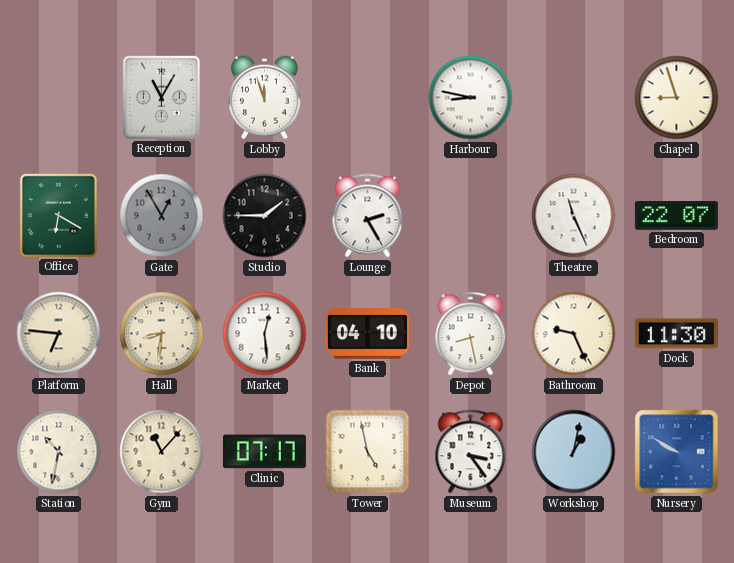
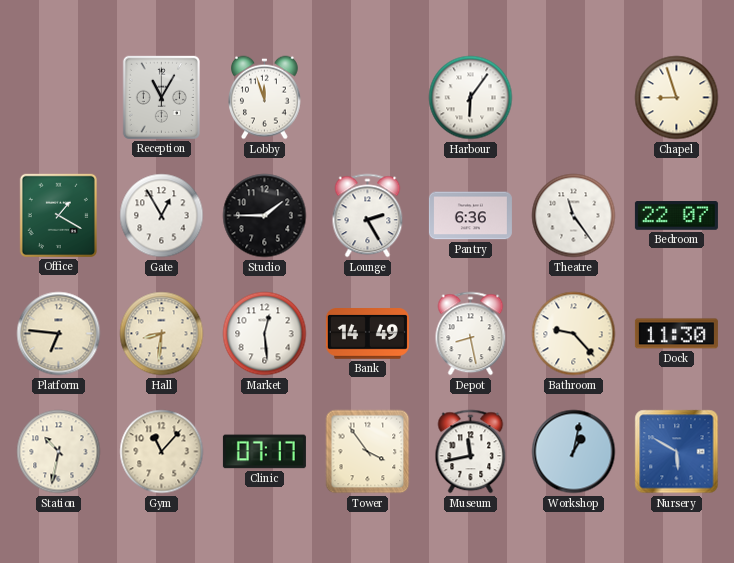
Harbour: 8:47 -> 6:06
Office: 6:20 -> 1:20
Gate dial: grey -> white
Pantry: none -> 6:36
Theatre: 11:26 -> 11:24
Bank: 04:10 -> 14:49
Bathroom: 9:26 -> 9:23
Tower: 4:58 -> 3:54
Museum: 3:24 -> 11:43
Nursery: 9:50 -> 5:50
